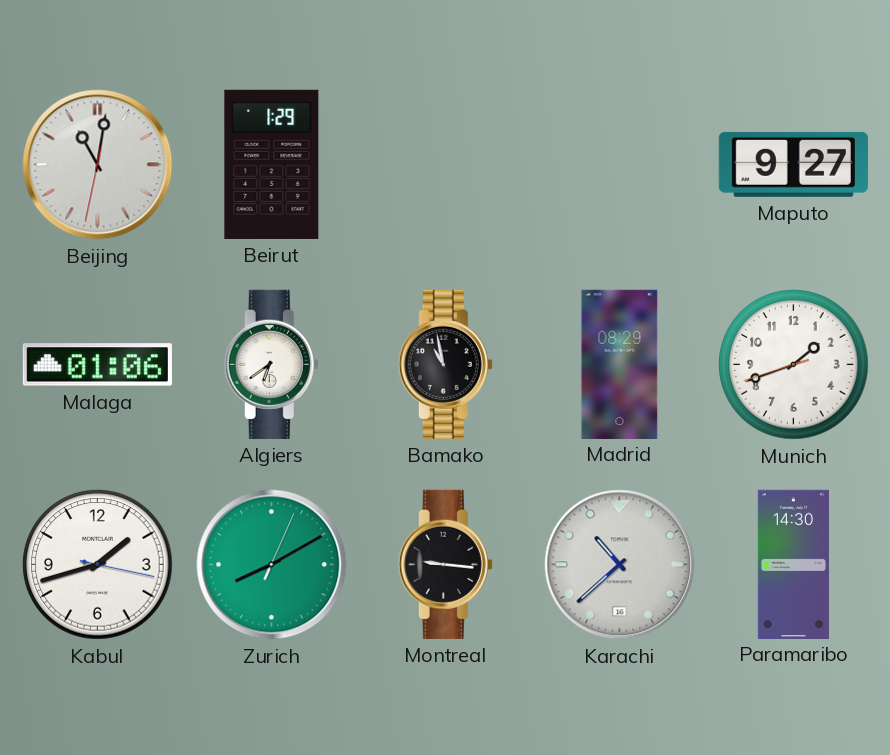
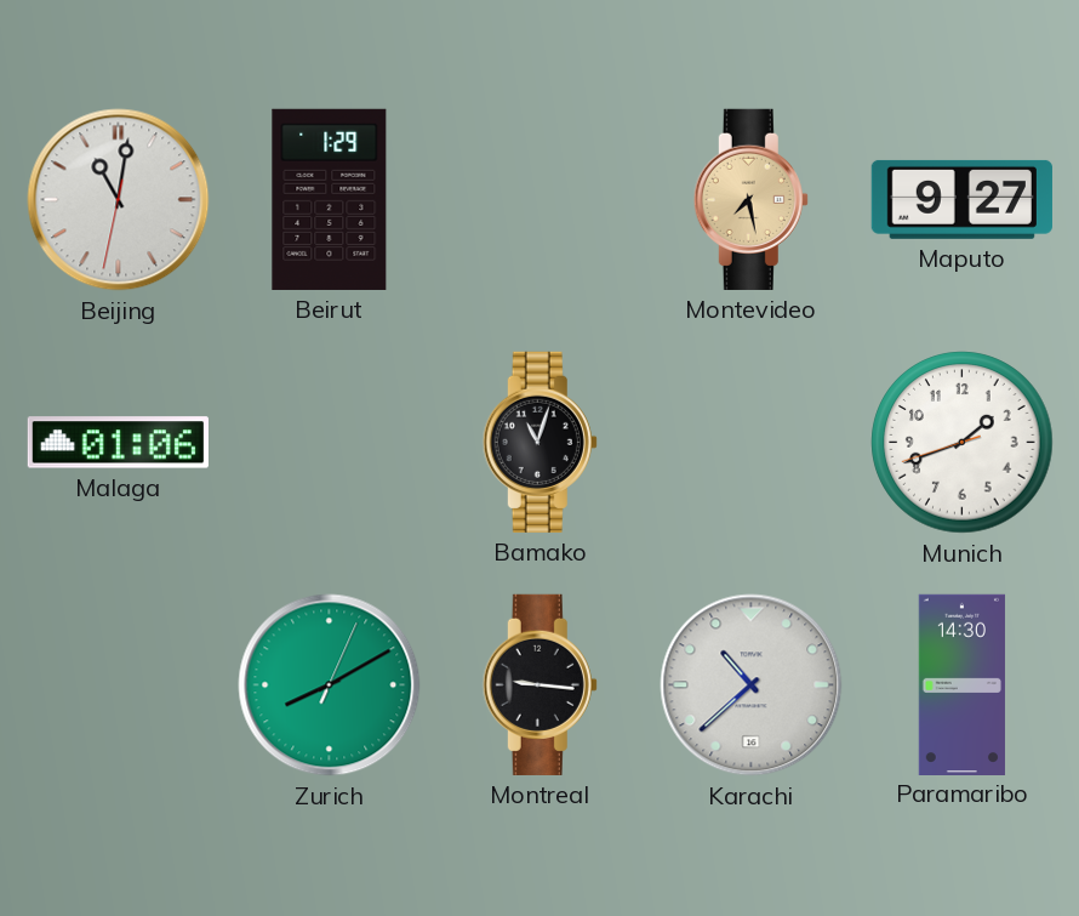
Montevideo: none -> 7:28
Algiers: 6:39 -> none
Bamako: 10:58 -> 11:03
Madrid: 08:29 -> none
Kabul: 1:42 -> none
